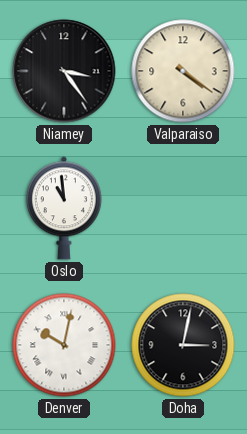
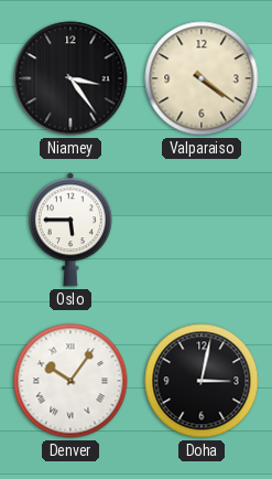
Oslo: 10:59 -> 5:45
Denver: 10:02 -> 10:06
